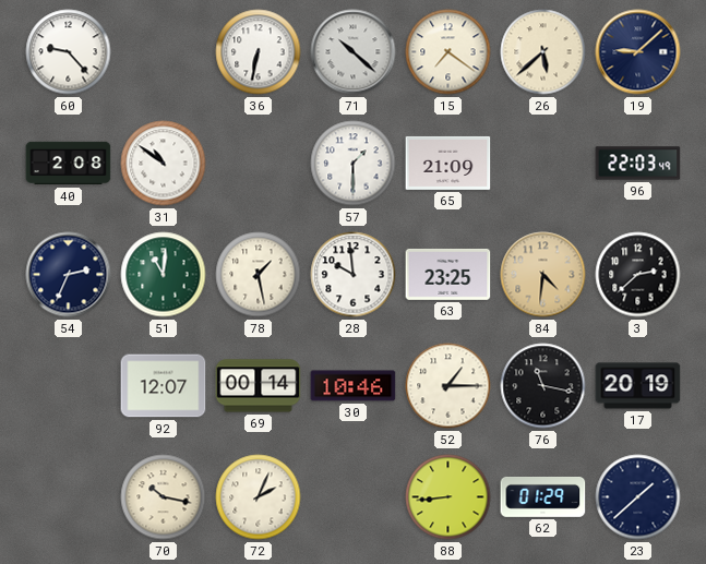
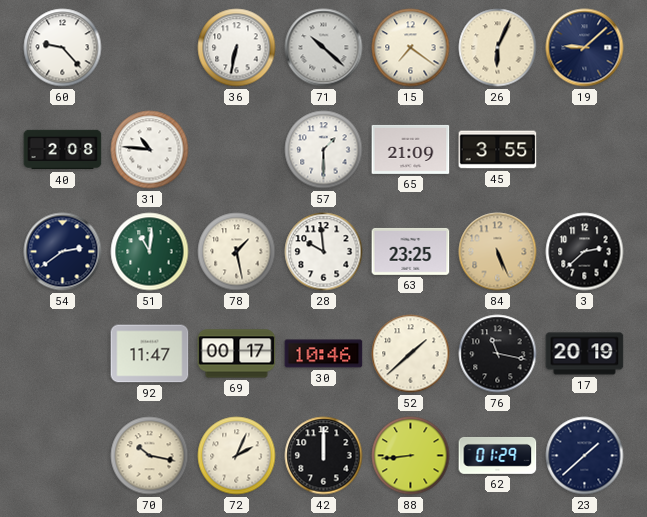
26: 5:38 -> 6:04
31: 10:51 -> 10:46
45: none -> 3:55
96: 22:03 -> none
54: 2:34 -> 2:39
84: 4:31 -> 5:26
92: 12:07 -> 11:47
69: 00:14 -> 00:17
52: 1:15 -> 1:38
42: none -> 12:00
